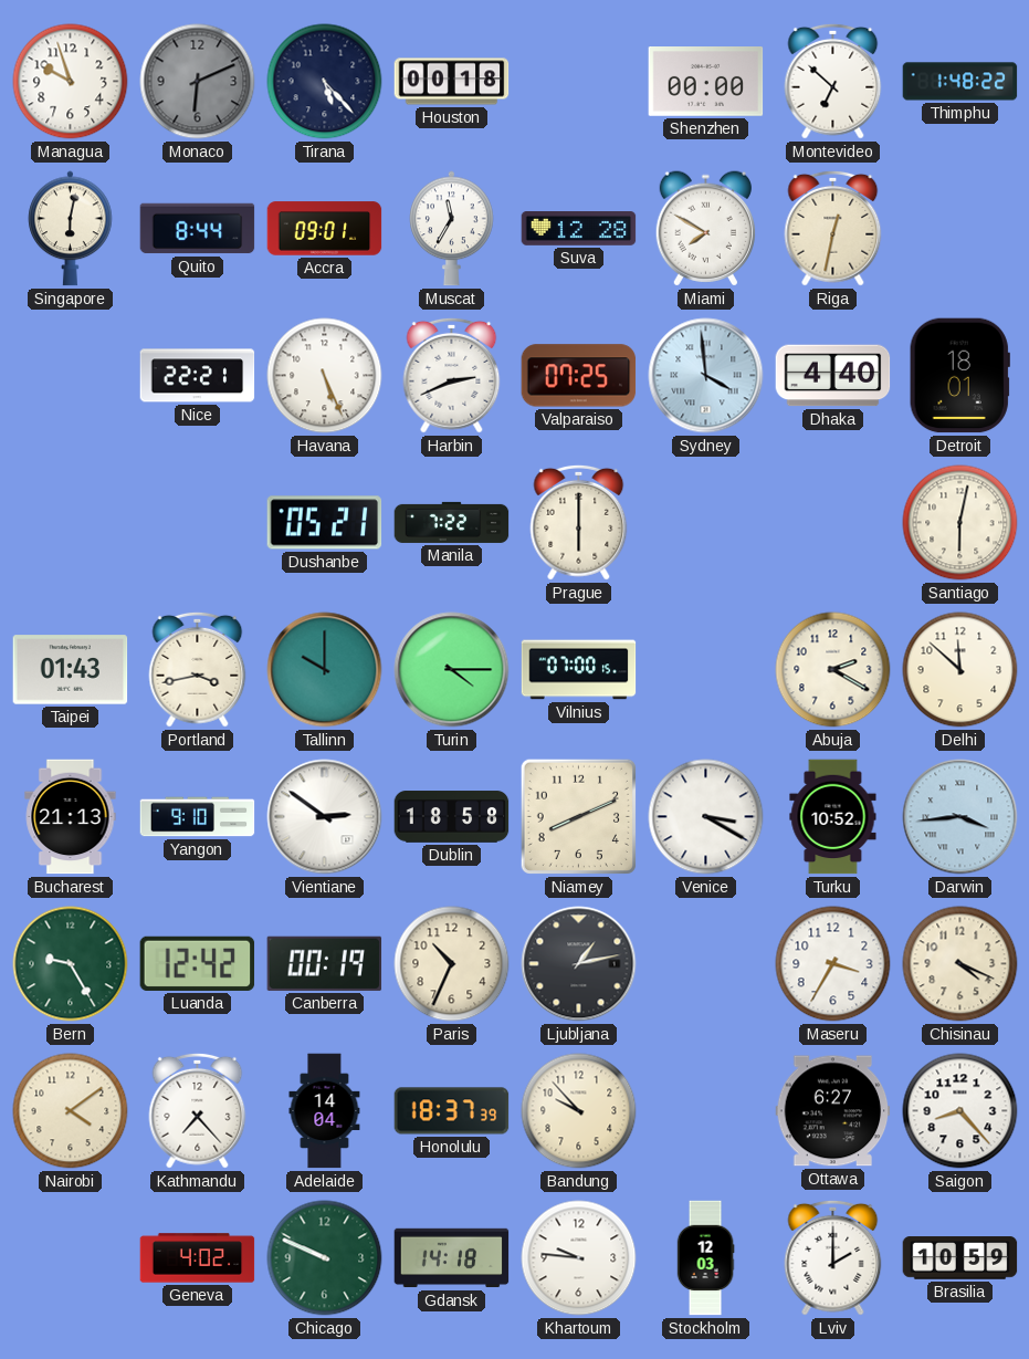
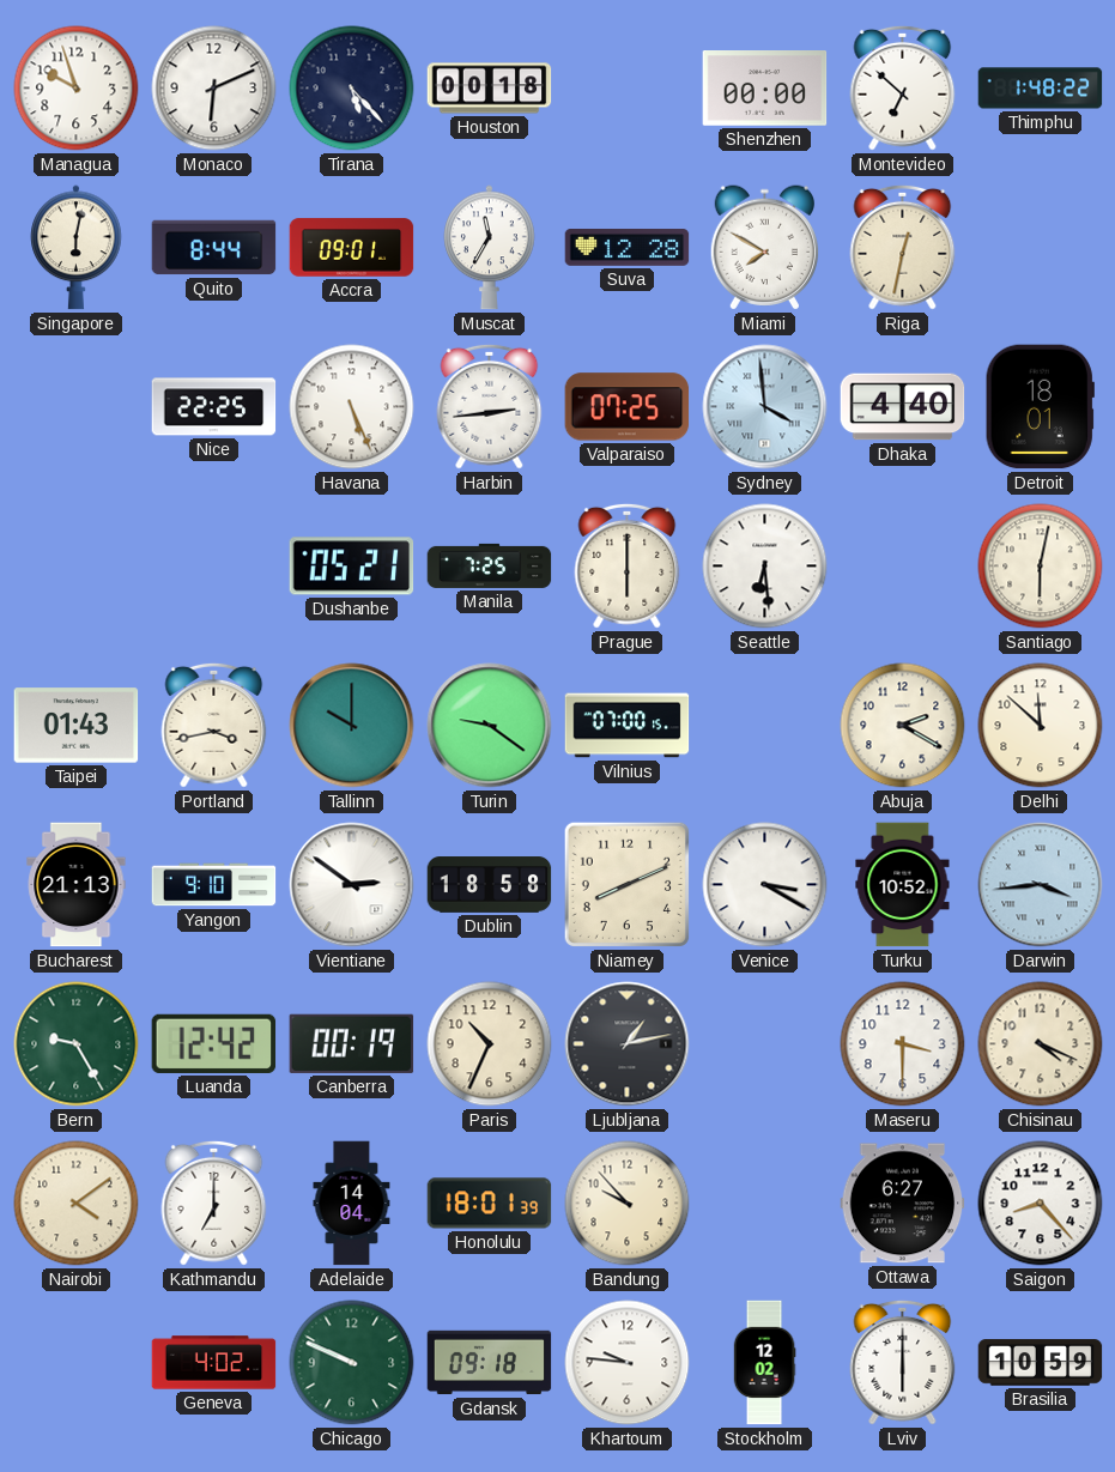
Monaco dial: grey -> white
Nice: 22:21 -> 22:25
Harbin: 2:41 -> 2:44
Manila: 7:22 -> 7:25
Seattle: none -> 6:29
Turin: 4:15 -> 9:21
Maseru: 3:35 -> 3:30
Kathmandu: 7:23 -> 7:00
Honolulu: 18:37 -> 18:01
Gdansk: 14:18 -> 09:18
Stockholm: 12:03 -> 12:02
Lviv: 2:00 -> 6:00
